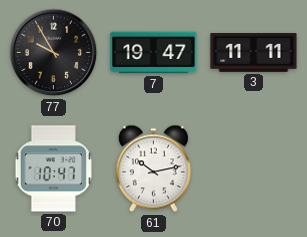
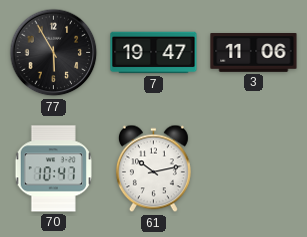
77: 9:55 -> 5:55
3: 11:11 -> 11:06
